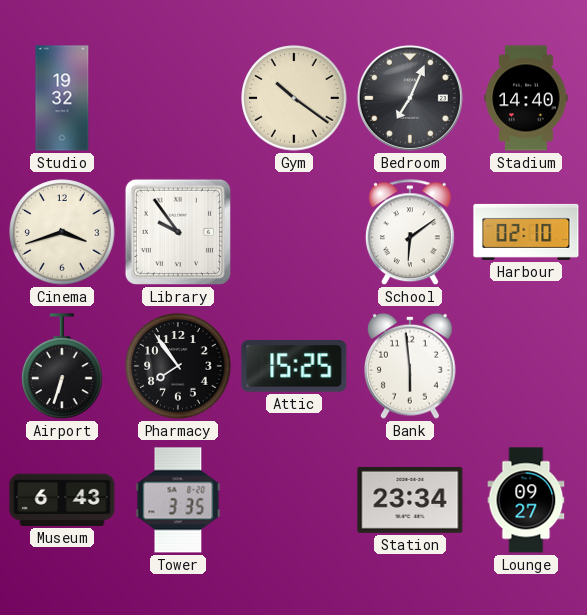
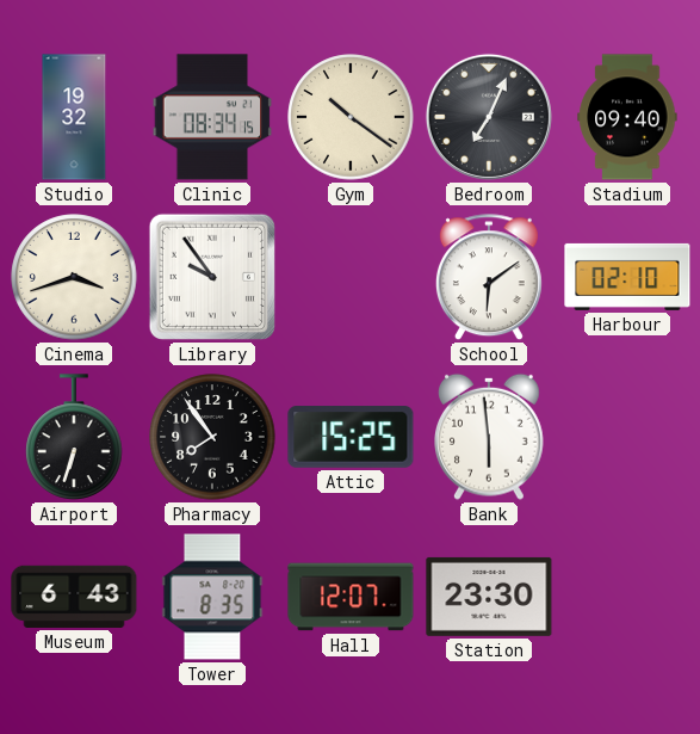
Clinic: none -> 08:34
Stadium: 14:40 -> 09:40
Tower: 3:35 -> 8:35
Hall: none -> 12:07
Station: 23:34 -> 23:30
Lounge: 09:27 -> none
